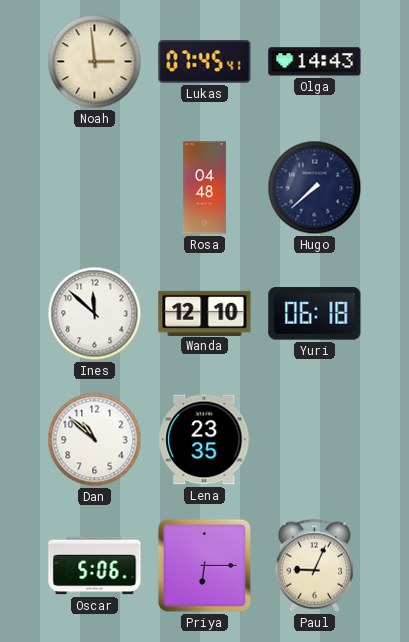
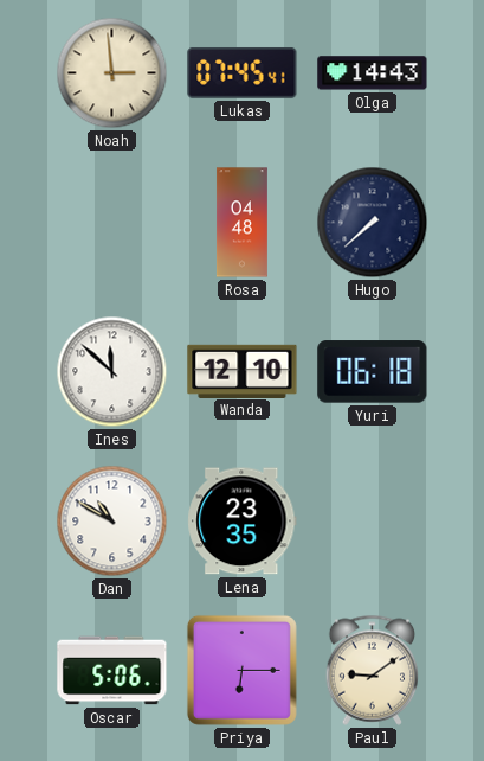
Dan: 10:52 -> 10:50
Paul: 9:04 -> 9:09
